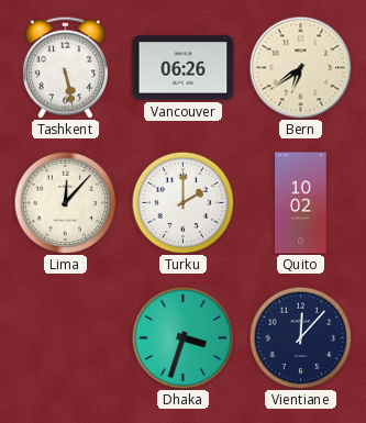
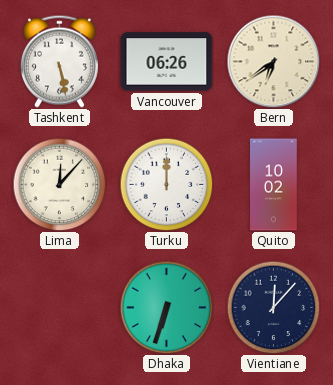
Turku: 2:00 -> 12:00
Dhaka: 3:33 -> 6:33
